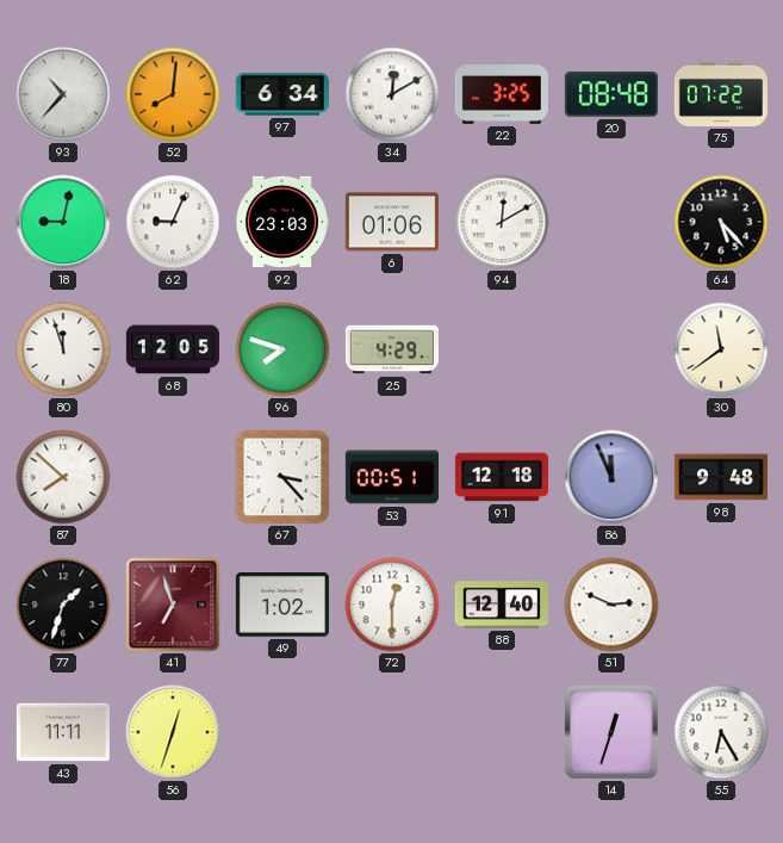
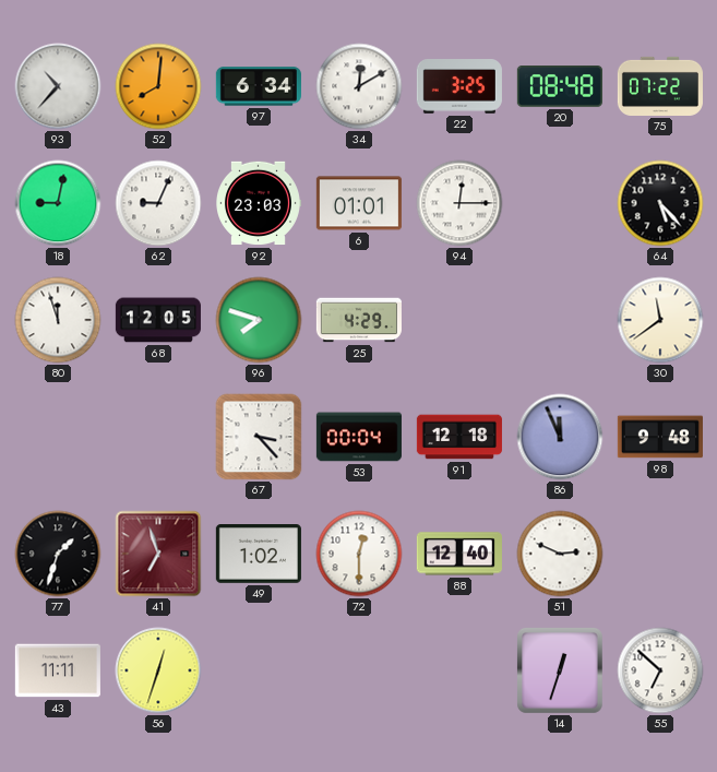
6: 01:06 -> 01:01
94: 12:10 -> 12:15
87: 7:52 -> none
53: 00:51 -> 00:04
55: 6:25 -> 6:52
